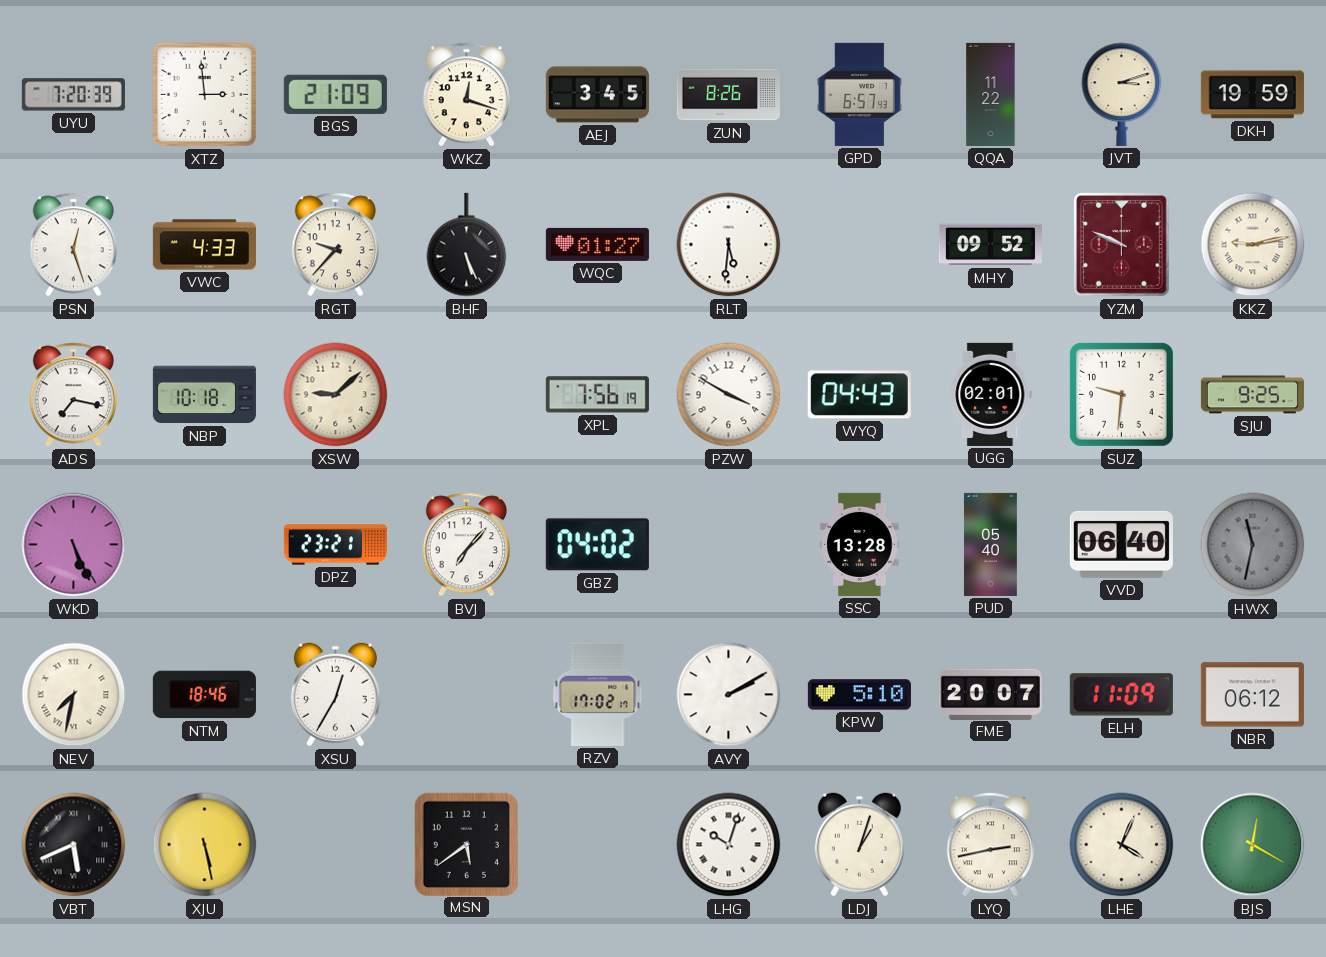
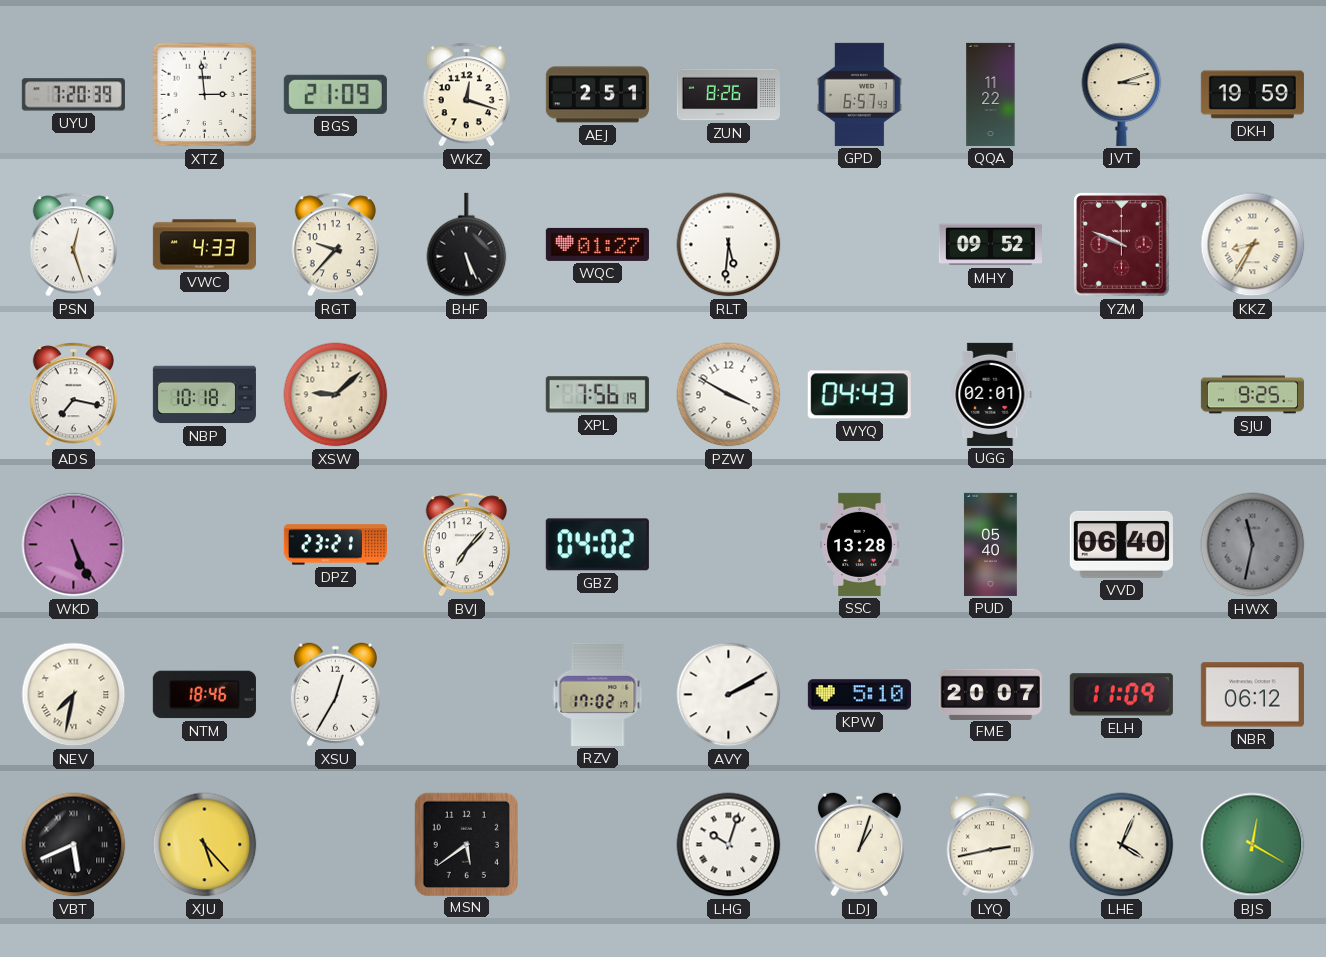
AEJ: 3:45 -> 2:51
KKZ: 9:13 -> 8:35
SUZ: 9:31 -> none
XJU: 5:28 -> 5:23
